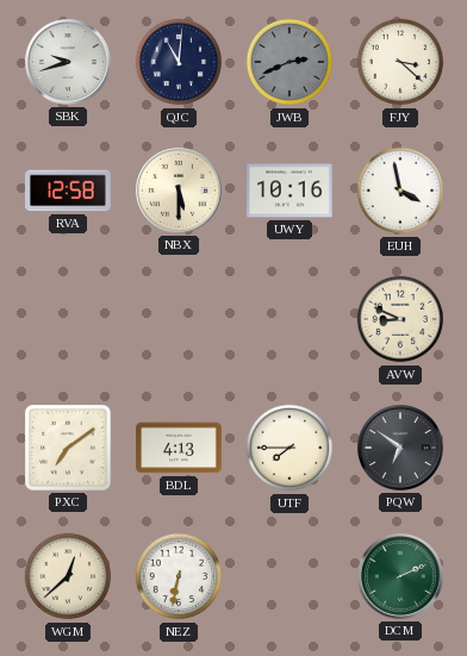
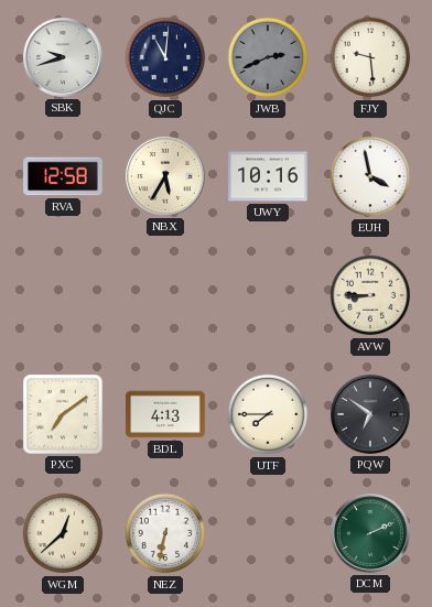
FJY: 3:22 -> 9:29
NBX: 5:30 -> 5:35
AVW: 8:49 -> 8:45
